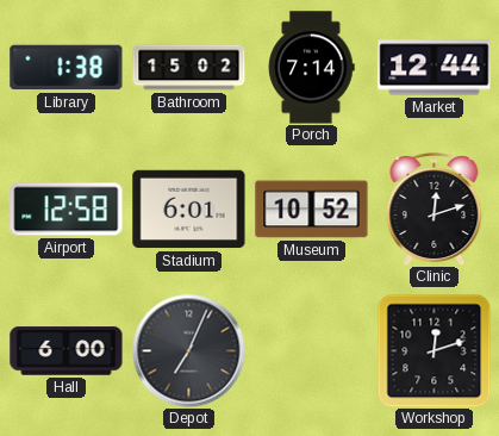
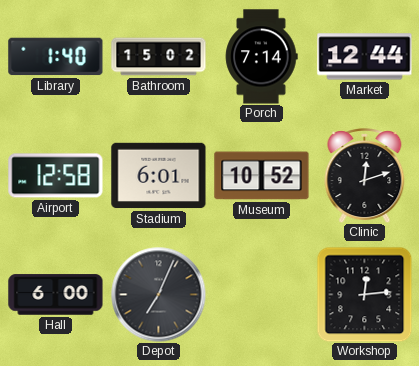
Library: 1:38 -> 1:40
Workshop: 12:12 -> 12:14
